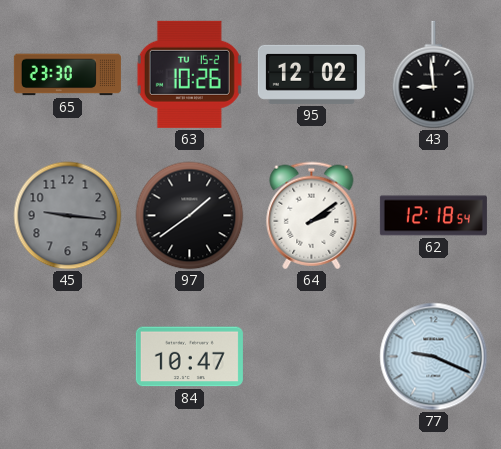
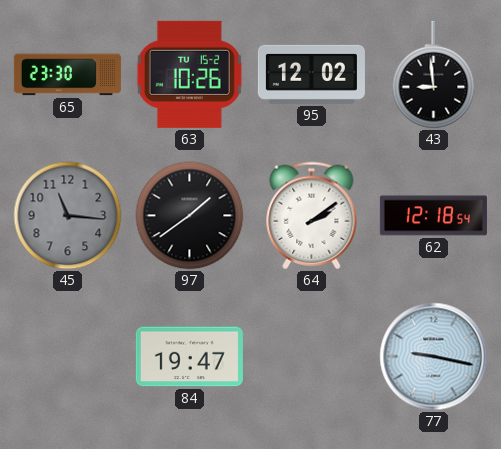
45: 9:16 -> 11:16
84: 10:47 -> 19:47
77: 9:19 -> 9:17
